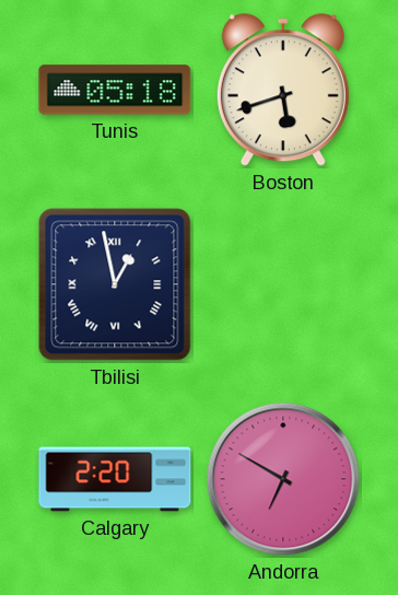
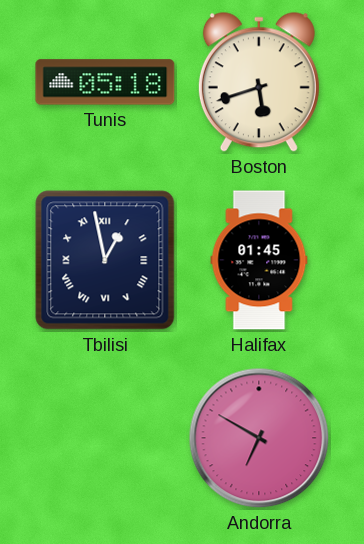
Halifax: none -> 01:45
Calgary: 2:20 -> none
